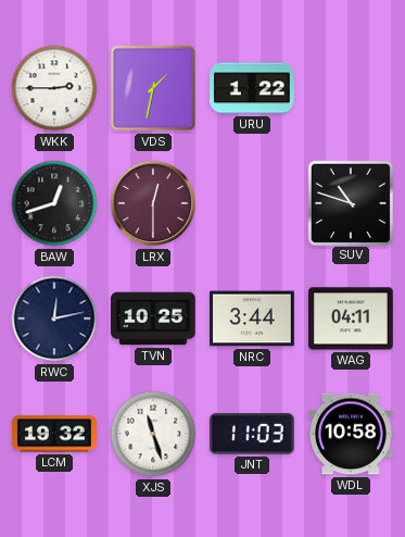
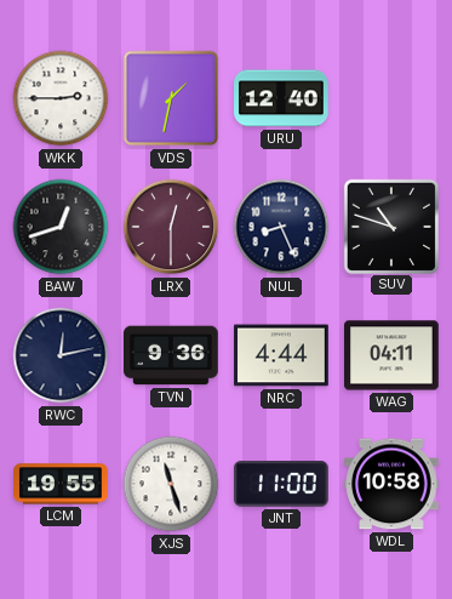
URU: 1:22 -> 12:40
NUL: none -> 8:26
TVN: 10:25 -> 9:36
NRC: 3:44 -> 4:44
LCM: 19:32 -> 19:55
JNT: 11:03 -> 11:00
